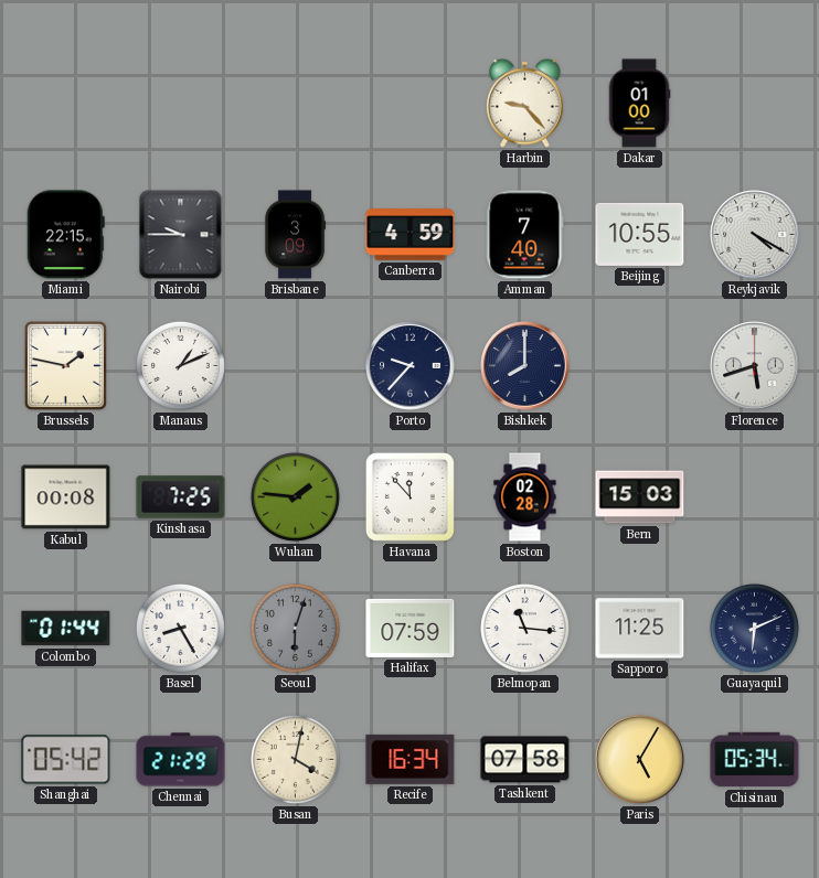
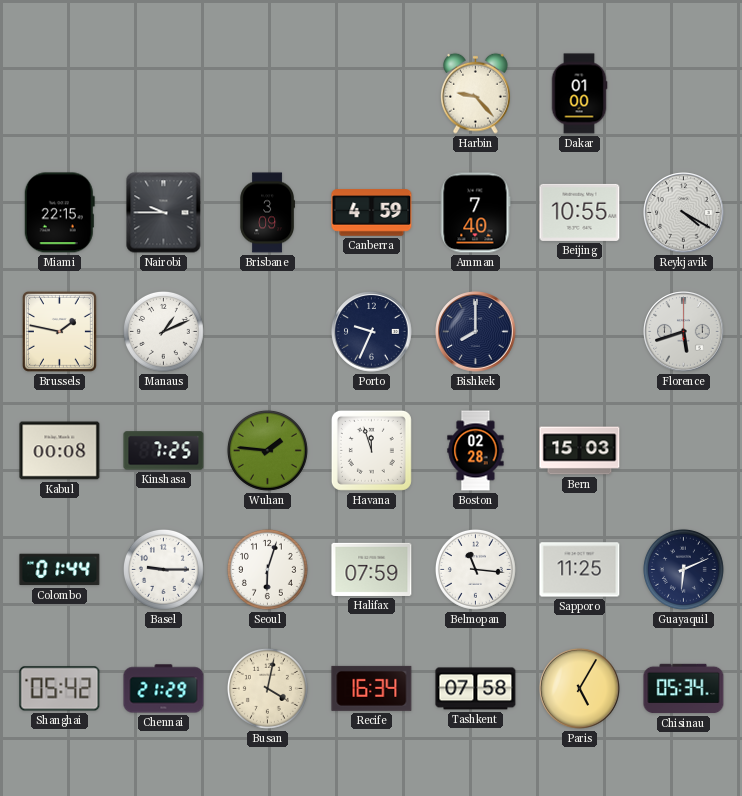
Porto: 9:37 -> 9:34
Havana: 11:53 -> 11:57
Basel: 8:25 -> 9:15
Seoul dial: grey -> white
